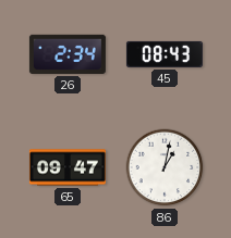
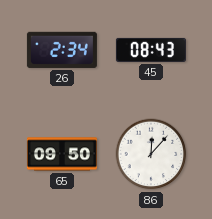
65: 09:47 -> 09:50
86: 1:02 -> 12:07
